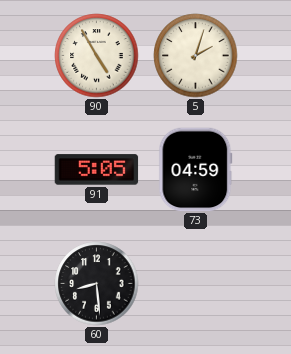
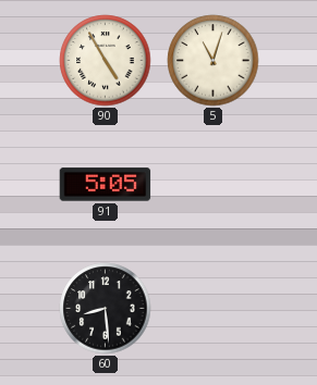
5: 2:03 -> 11:03
73: 04:59 -> none
